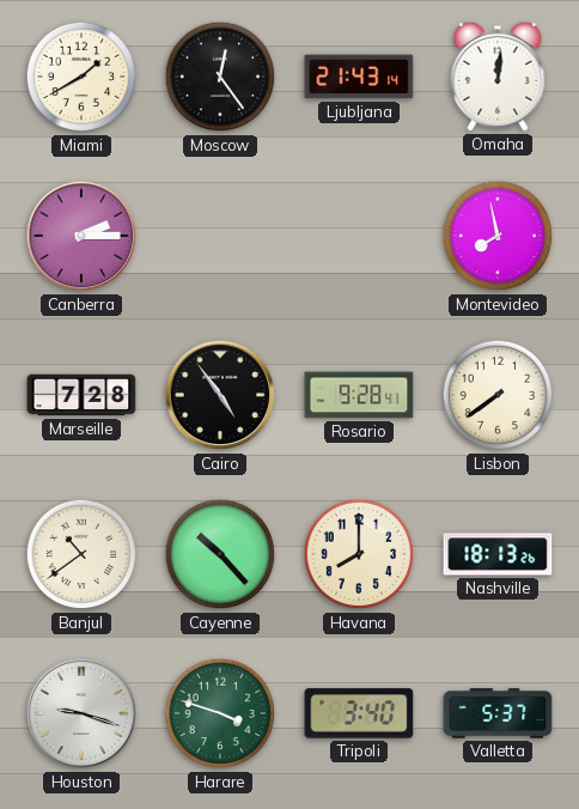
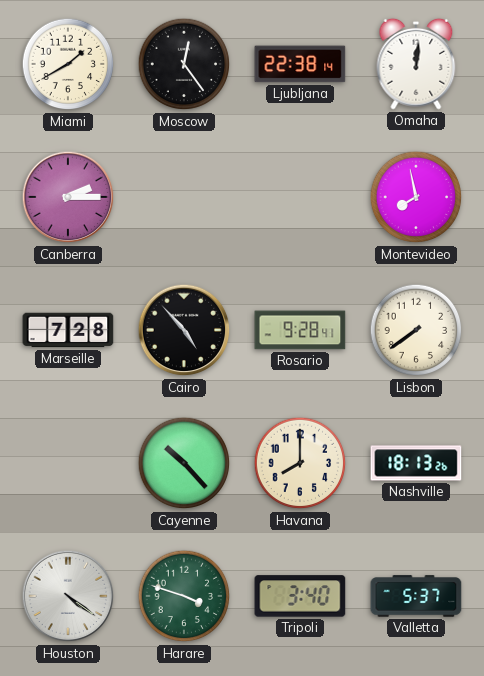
Ljubljana: 21:43 -> 22:38
Cairo: 4:54 -> 4:53
Banjul: 10:39 -> none
Houston: 9:18 -> 4:21
